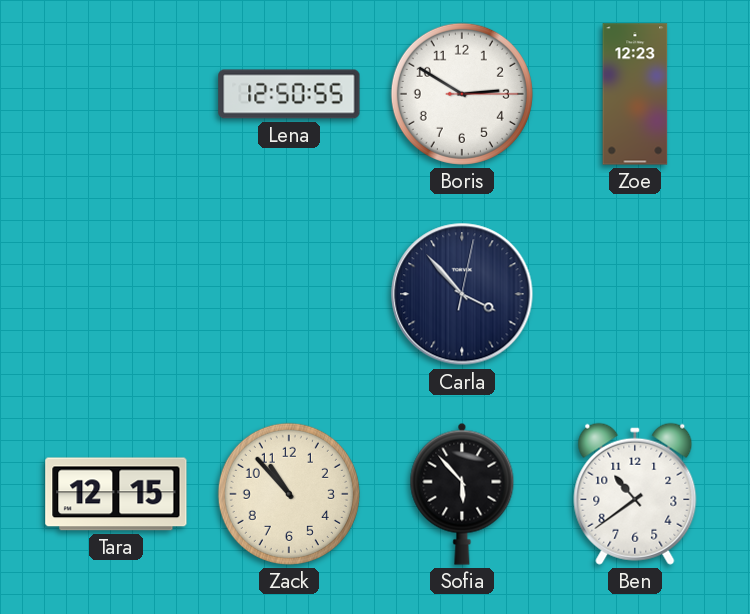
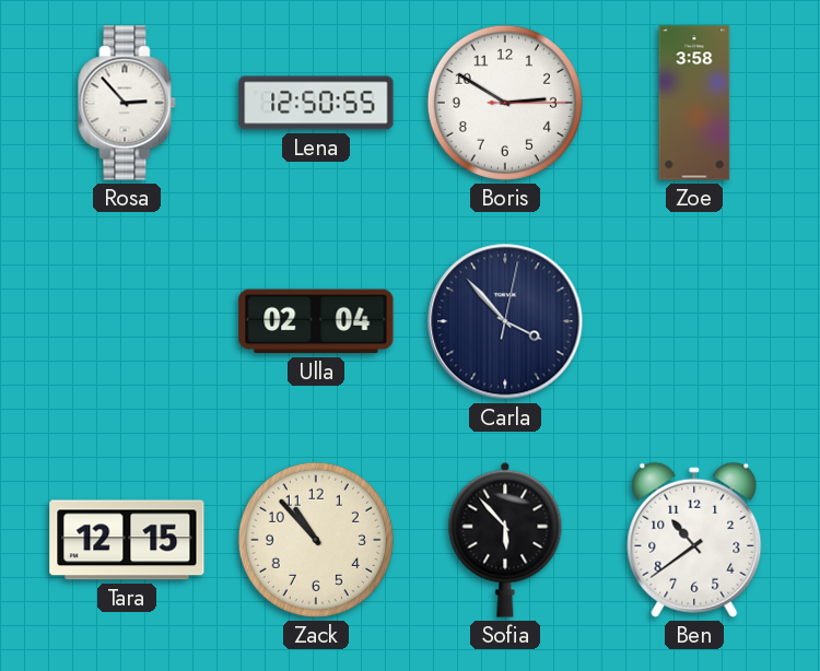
Rosa: none -> 2:53
Zoe: 12:23 -> 3:58
Ulla: none -> 02:04
